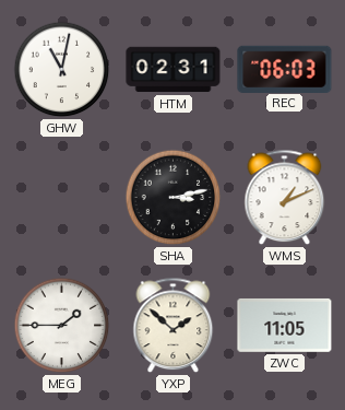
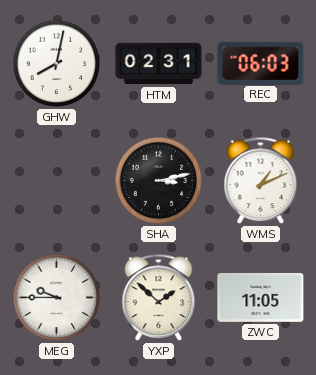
GHW: 11:02 -> 8:02
MEG: 1:45 -> 9:45
